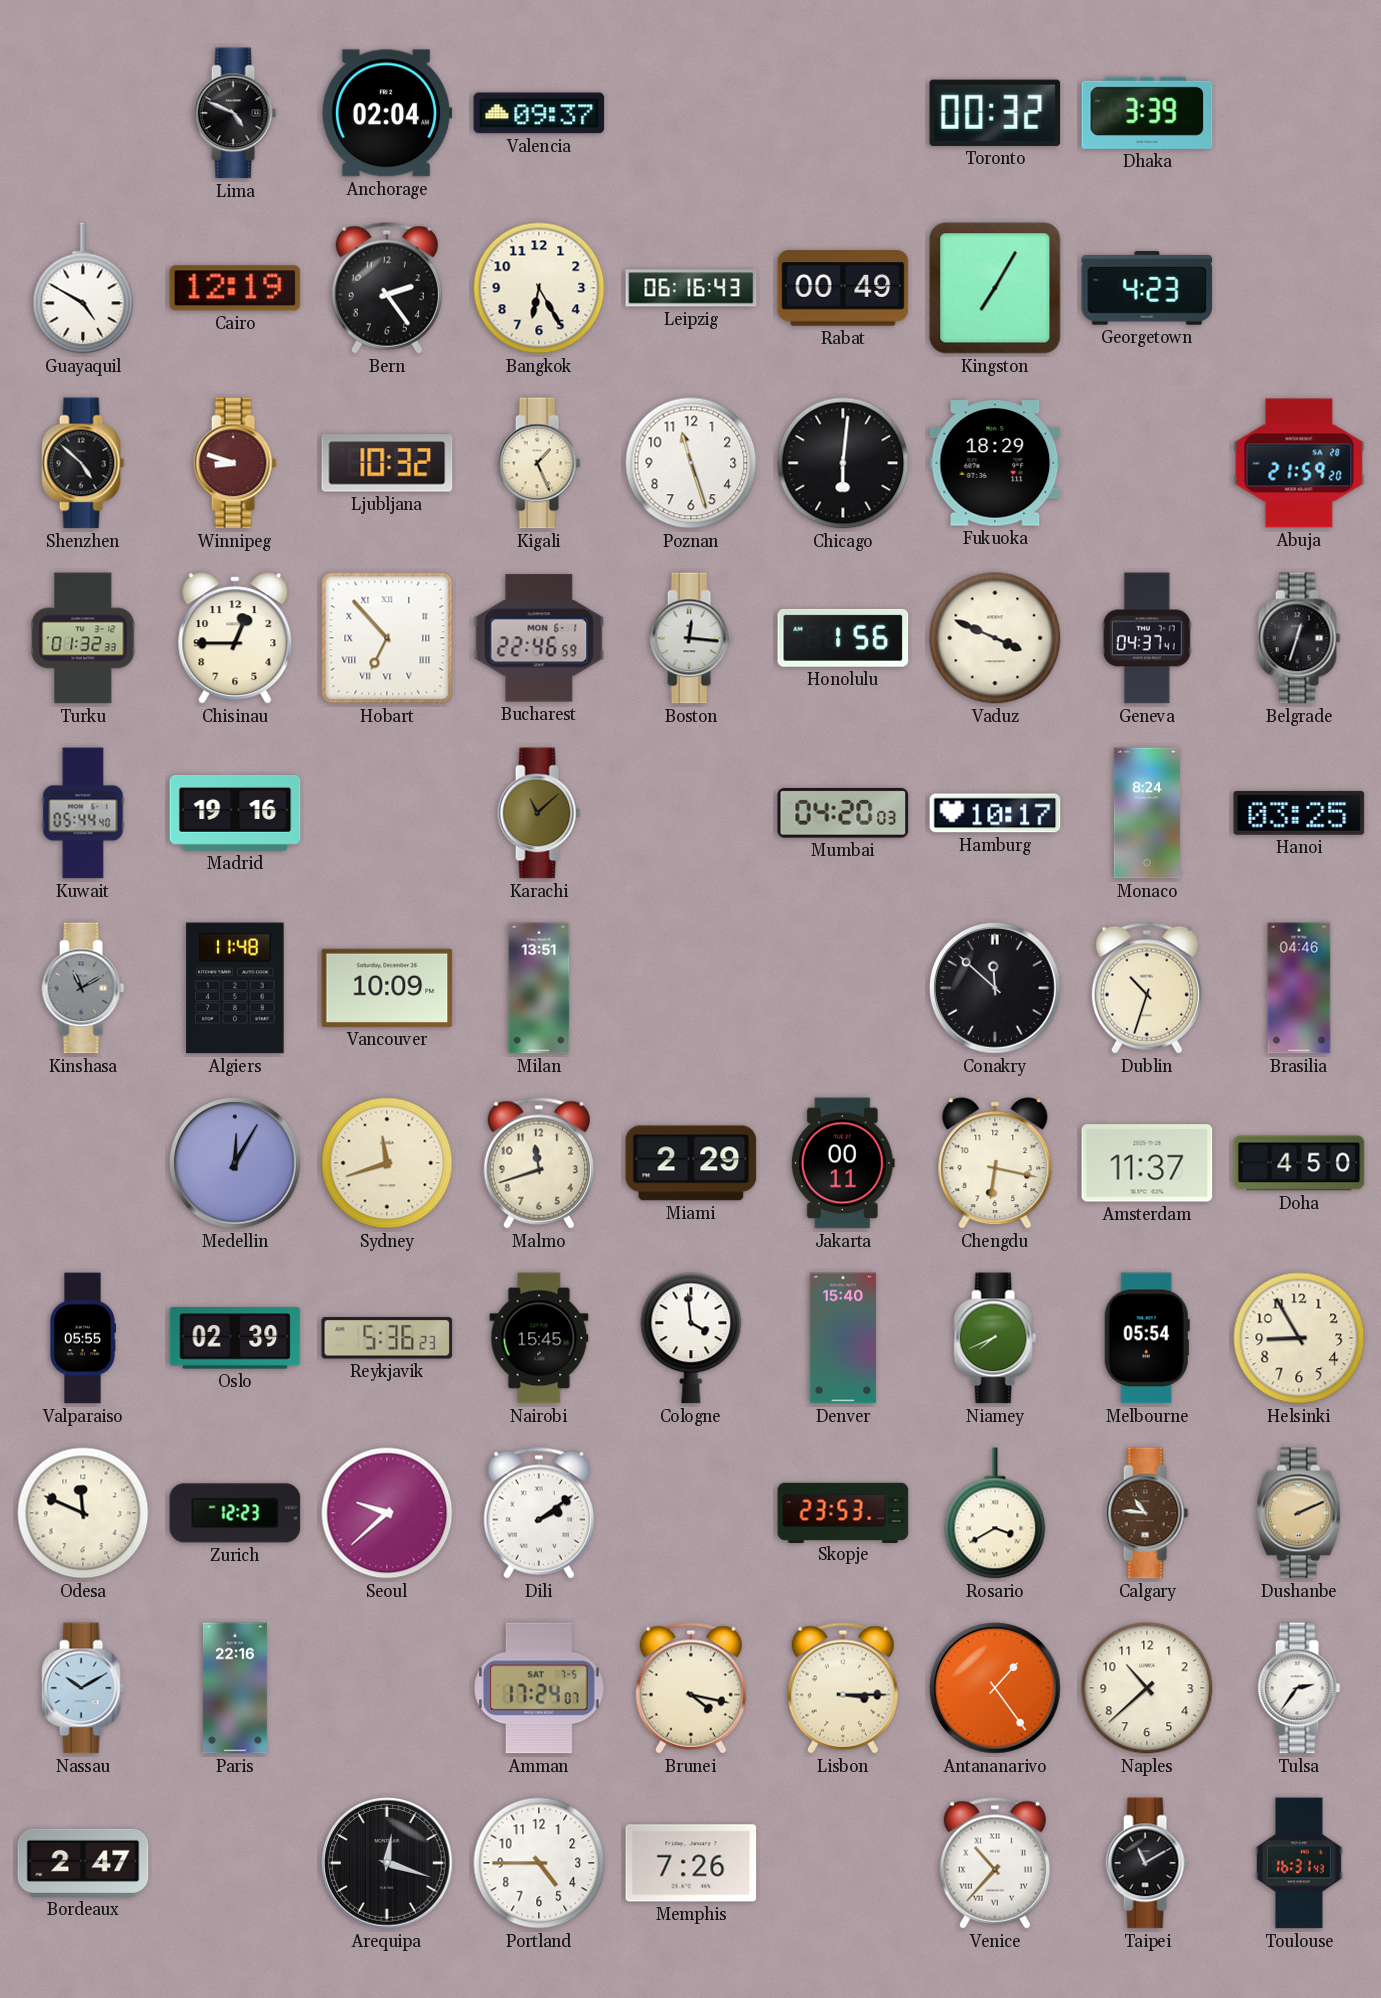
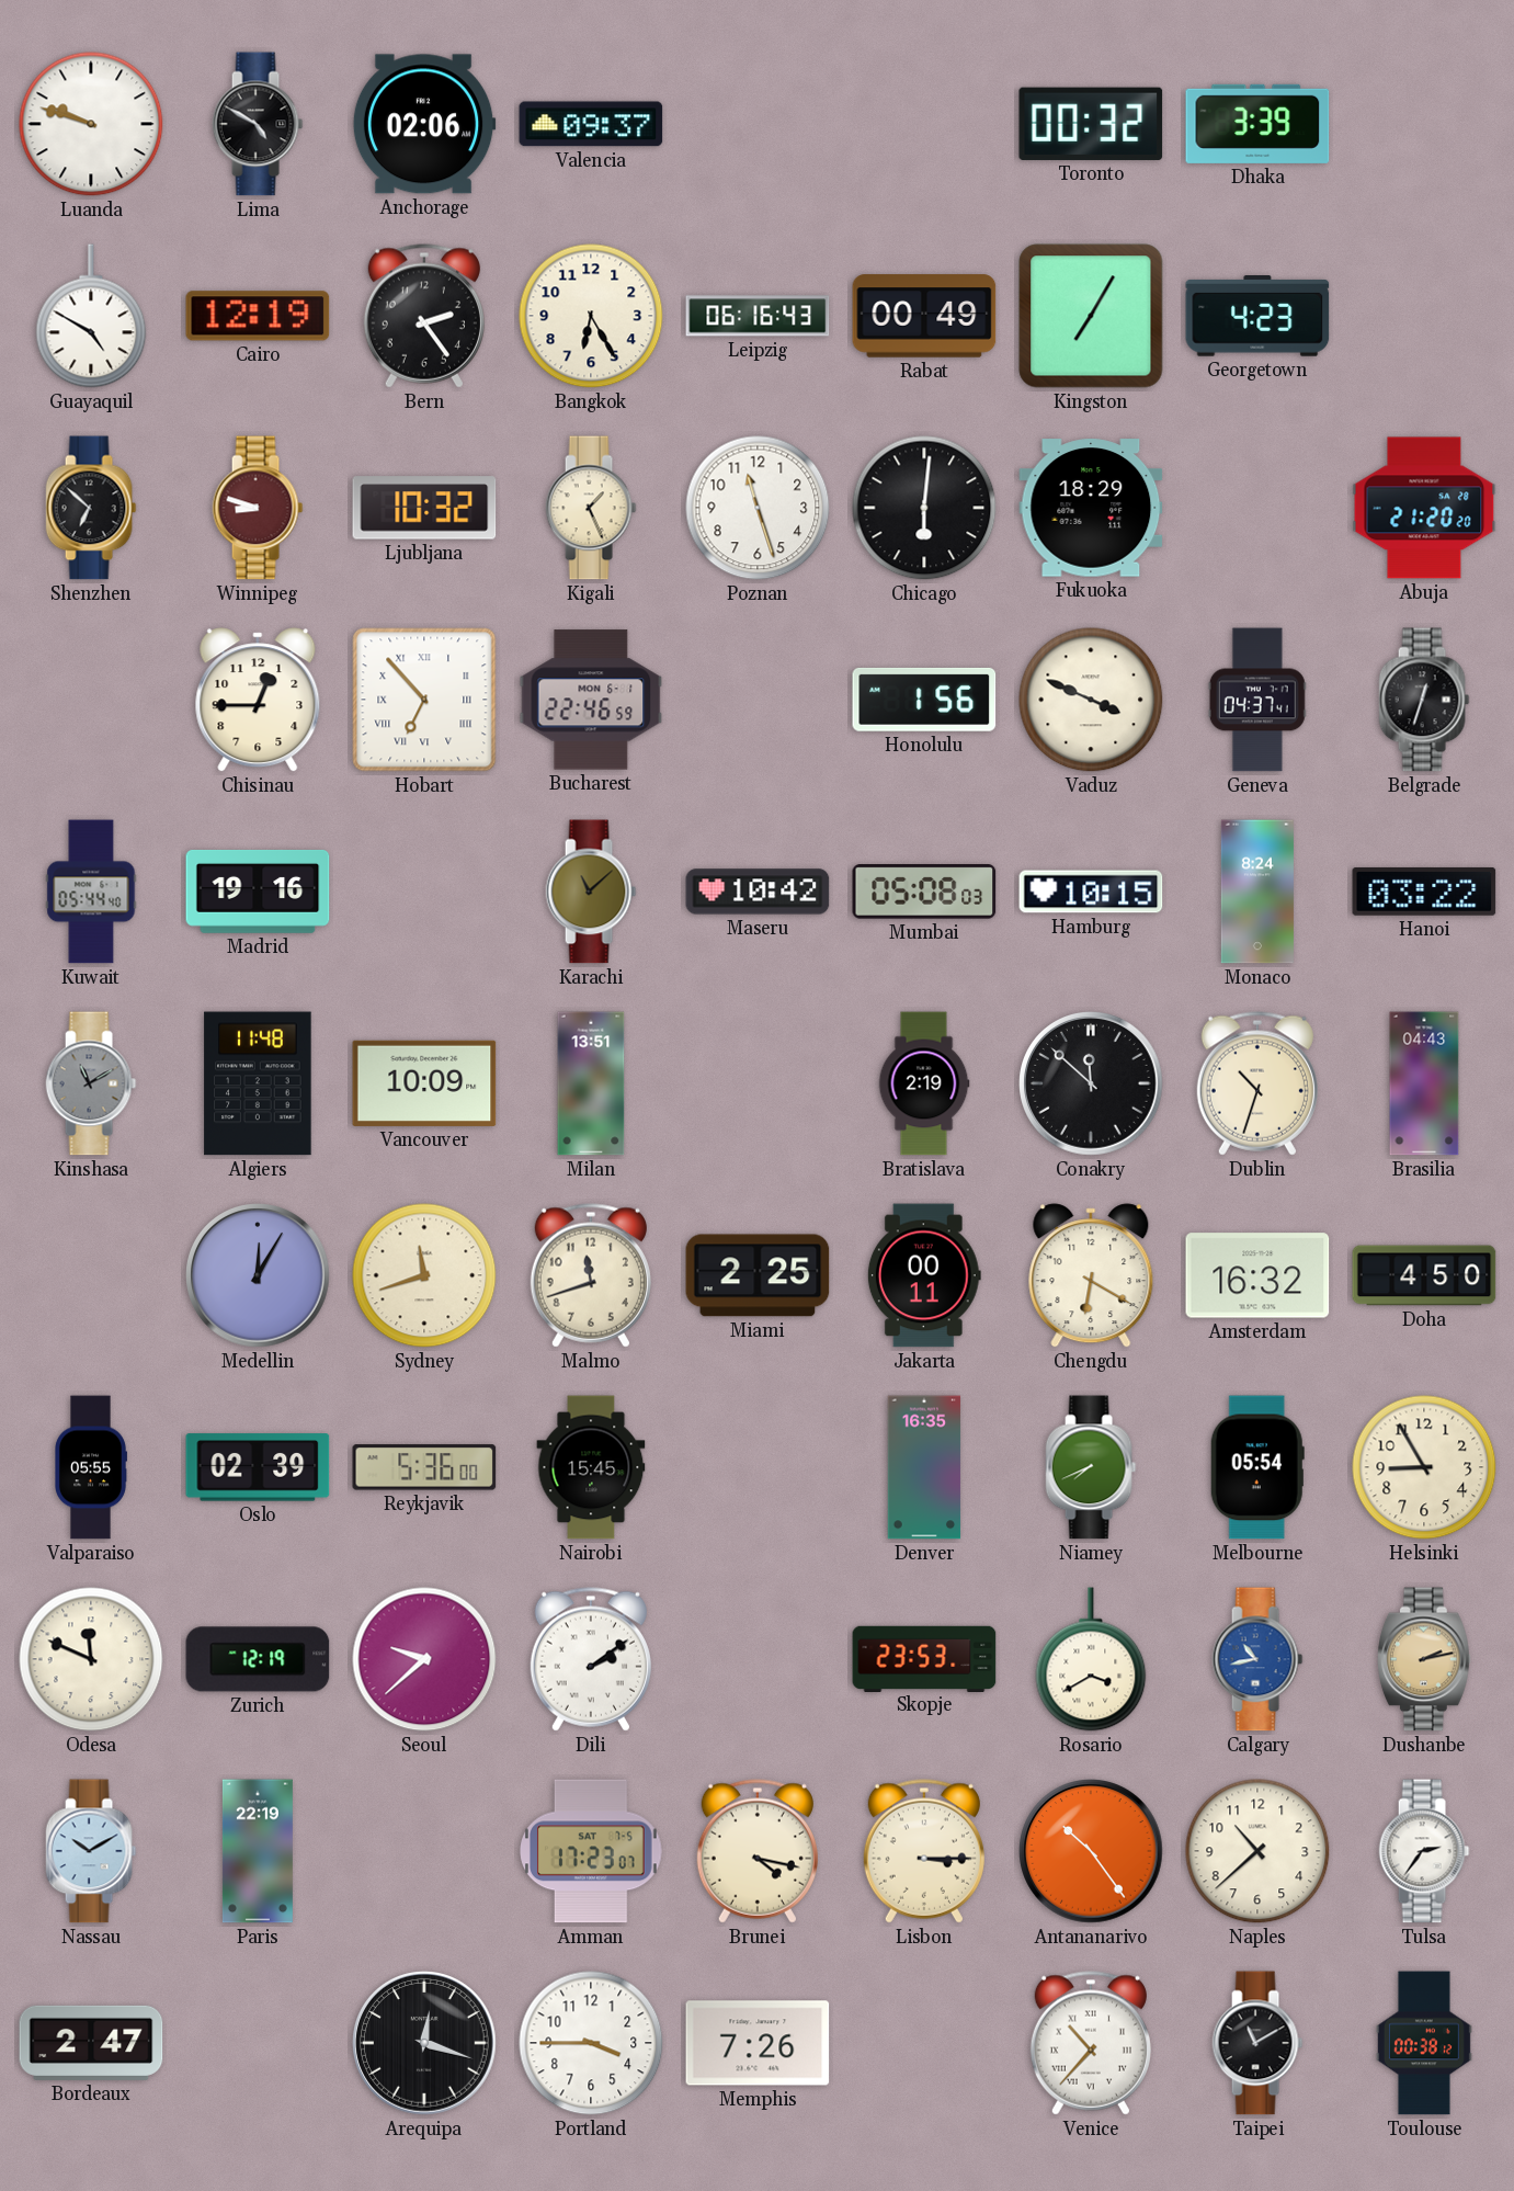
Luanda: none -> 9:48
Lima: 4:49 -> 4:50
Anchorage: 02:04 -> 02:06
Shenzhen: 4:52 -> 6:52
Abuja: 21:59 -> 21:20
Turku: 01:32 -> none
Boston: 12:16 -> none
Maseru: none -> 10:42
Mumbai: 04:20 -> 05:08
Hamburg: 10:17 -> 10:15
Hanoi: 03:25 -> 03:22
Bratislava: none -> 2:19
Brasilia: 04:46 -> 04:43
Miami: 2:29 -> 2:25
Chengdu: 6:17 -> 6:20
Amsterdam: 11:37 -> 16:32
Reykjavik: 5:36:23 -> 5:36:00
Cologne: 3:59 -> none
Denver: 15:40 -> 16:35
Zurich: 12:23 -> 12:19
Calgary: 10:46 -> 10:43
Calgary dial: brown -> blue
Dushanbe: 2:11 -> 2:13
Paris: 22:16 -> 22:19
Amman: 17:24 -> 17:23
Antananarivo: 1:24 -> 10:24
Portland: 4:45 -> 3:45
Toulouse: 16:31 -> 00:38
